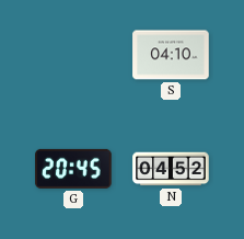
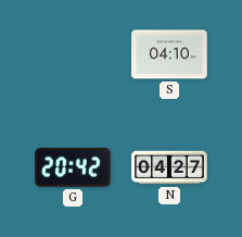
G: 20:45 -> 20:42
N: 04:52 -> 04:27
